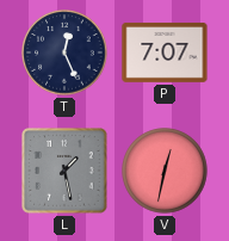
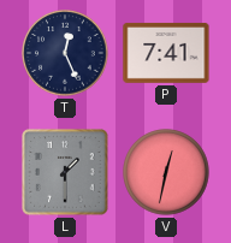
P: 7:07 -> 7:41
L: 1:28 -> 1:30
